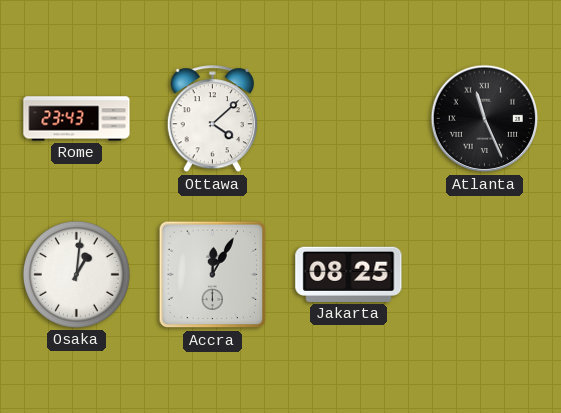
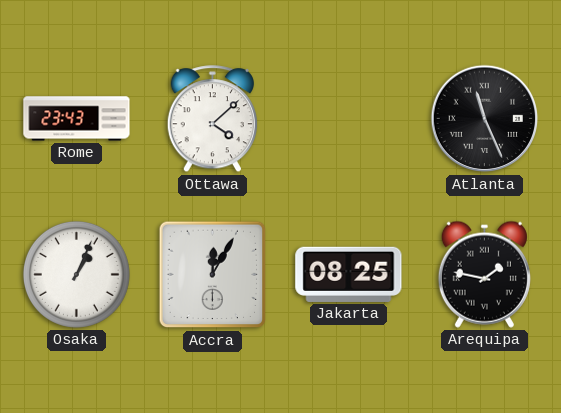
Osaka: 1:01 -> 1:04
Arequipa: none -> 1:47
